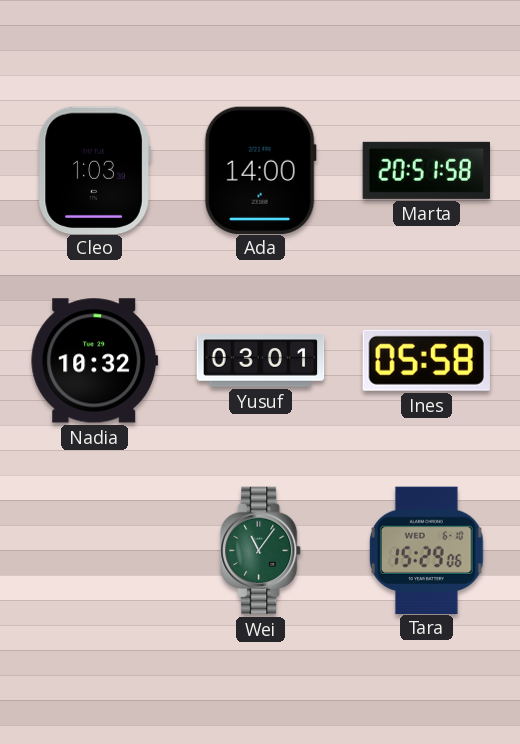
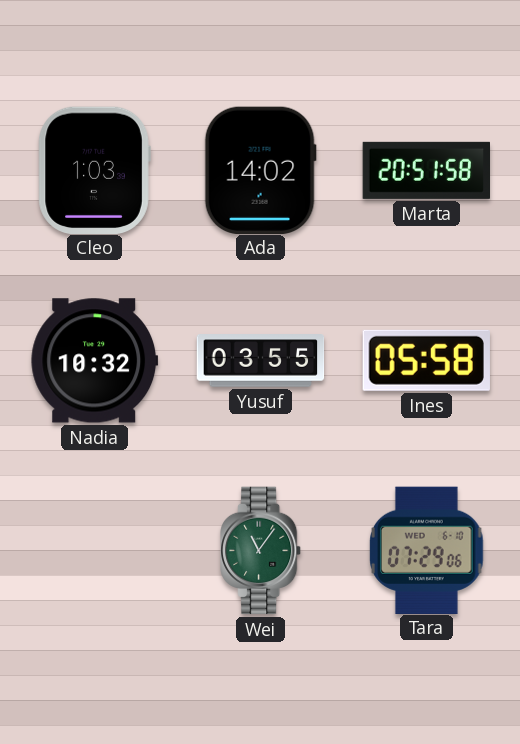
Ada: 14:00 -> 14:02
Yusuf: 03:01 -> 03:55
Tara: 15:29 -> 07:29
